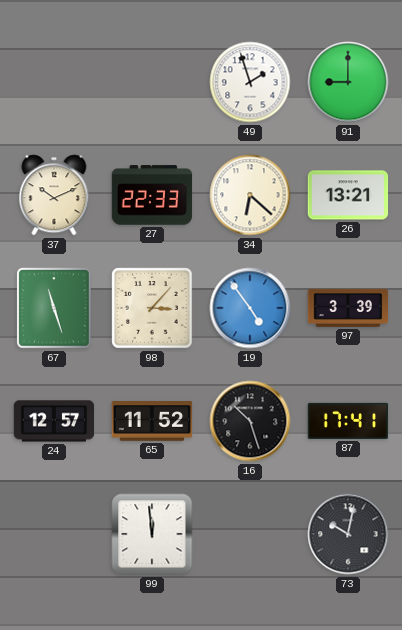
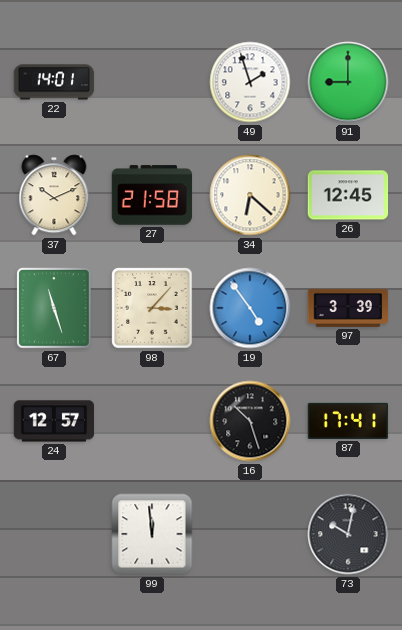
22: none -> 14:01
27: 22:33 -> 21:58
26: 13:21 -> 12:45
65: 11:52 -> none
